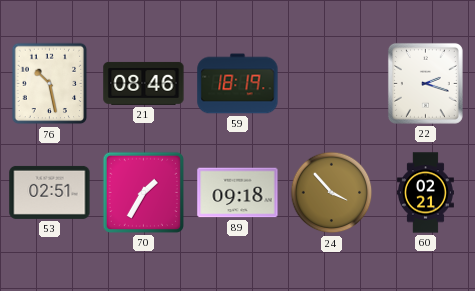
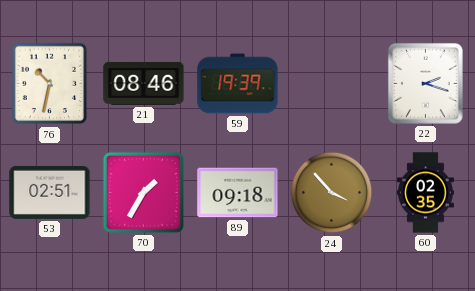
76: 10:28 -> 10:32
59: 18:19 -> 19:39
60: 02:21 -> 02:35
